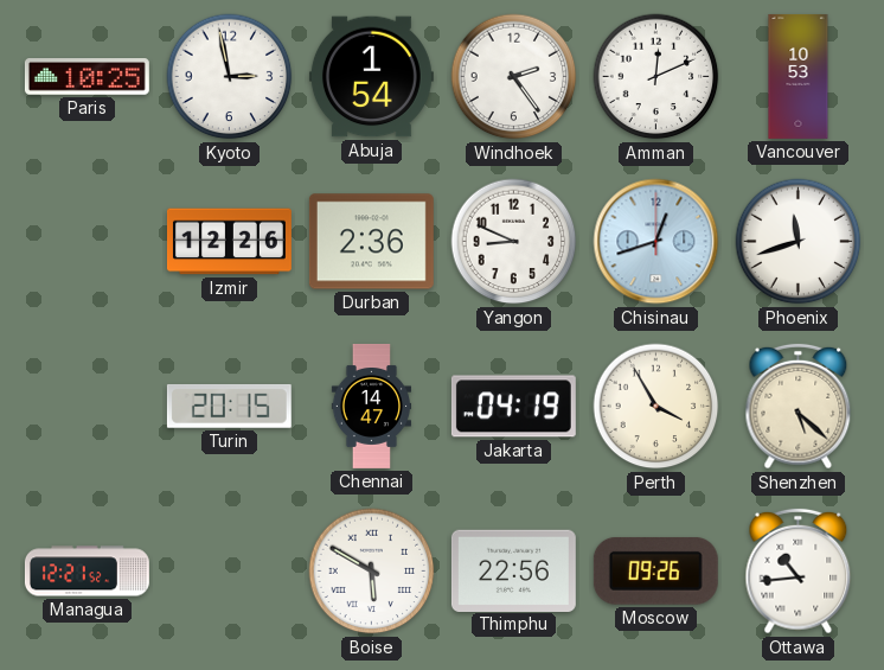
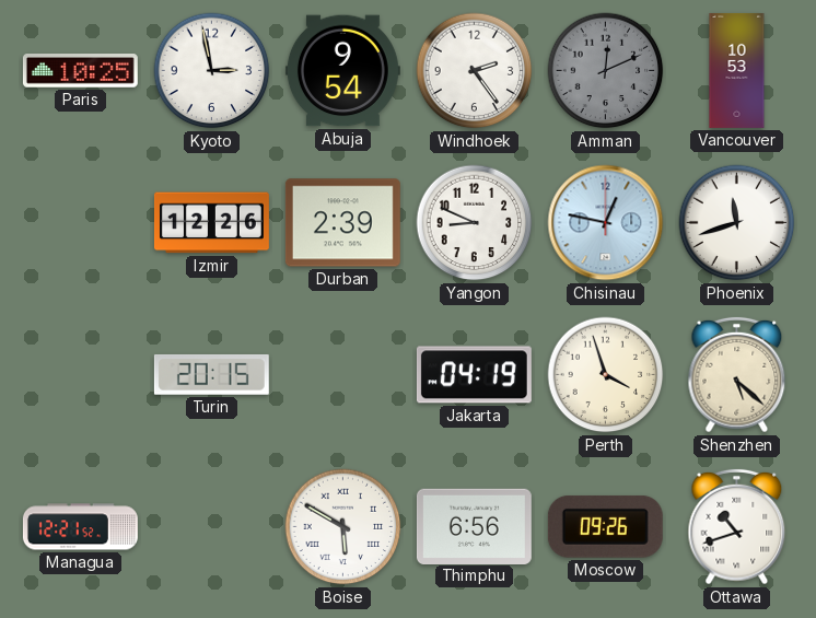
Abuja: 1:54 -> 9:54
Amman dial: white -> grey
Durban: 2:36 -> 2:39
Chisinau: 12:42 -> 12:47
Chennai: 14:47 -> none
Perth: 3:55 -> 3:57
Thimphu: 22:56 -> 6:56
Ottawa: 10:44 -> 10:42
